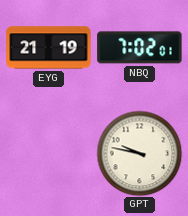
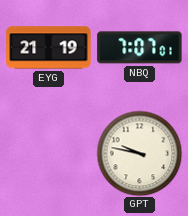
NBQ: 7:02 -> 7:07
